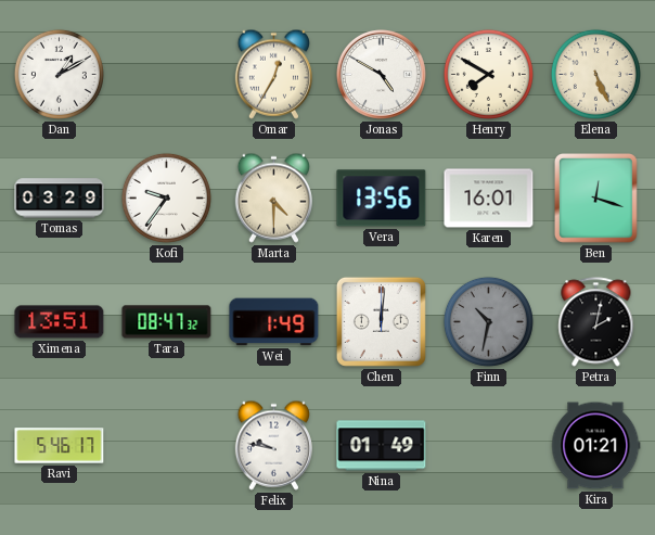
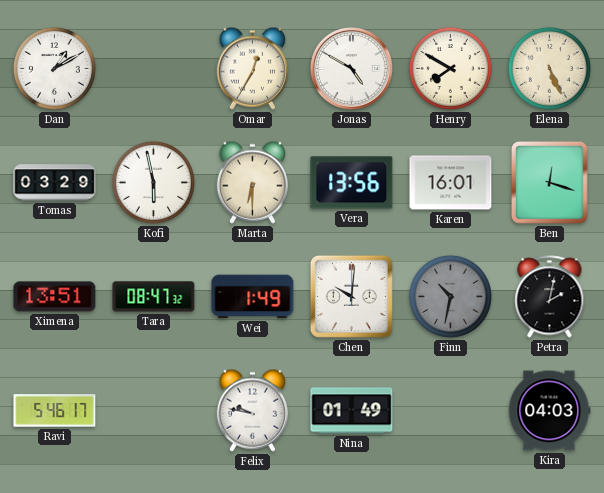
Kofi: 9:36 -> 5:58
Marta: 4:30 -> 6:30
Chen: 12:01 -> 10:01
Kira: 01:21 -> 04:03
